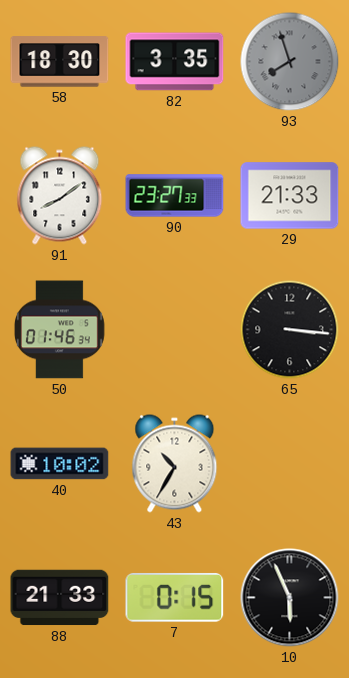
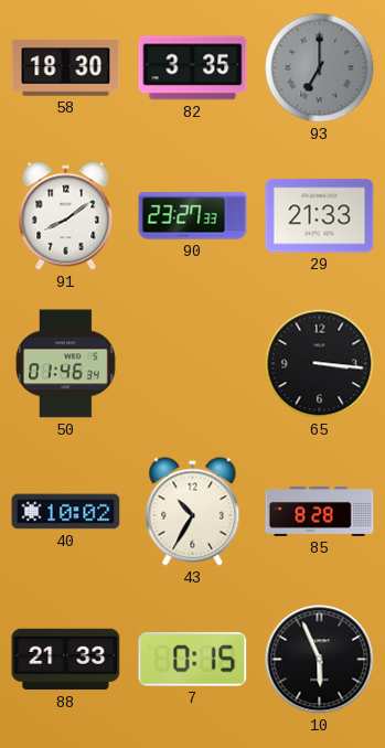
93: 7:57 -> 7:00
85: none -> 8:28
